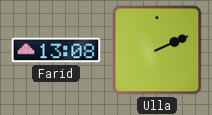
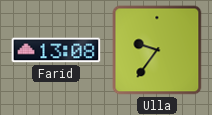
Ulla: 2:11 -> 9:36
